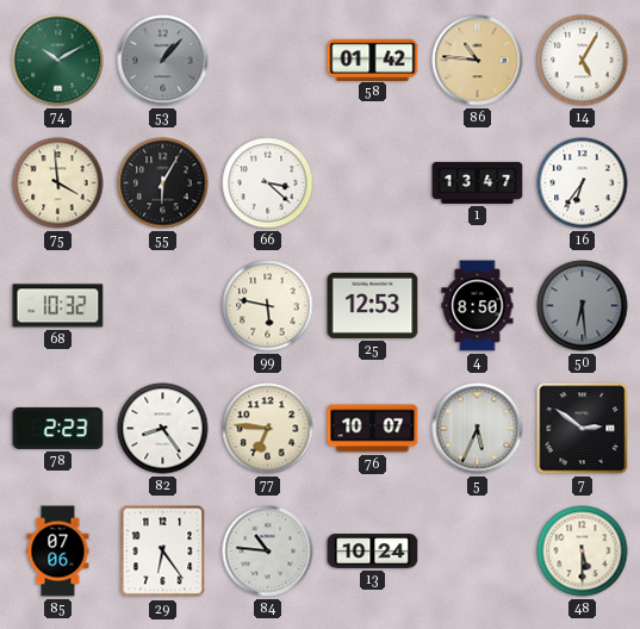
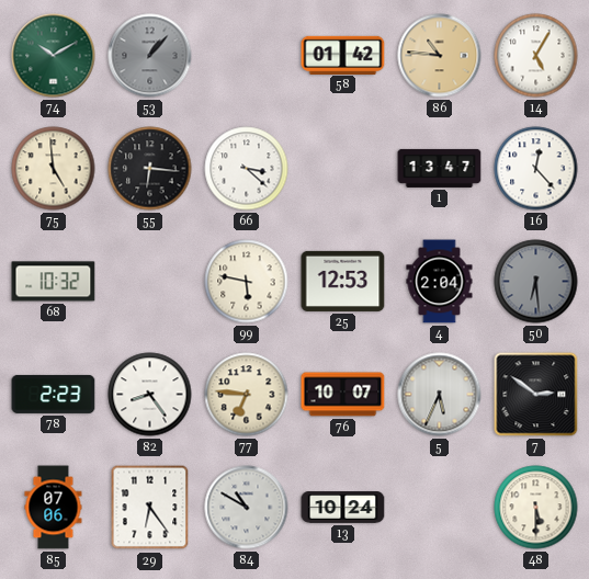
75: 3:59 -> 4:59
55: 6:05 -> 6:16
16: 6:36 -> 12:23
4: 8:50 -> 2:04
84: 10:46 -> 10:50
